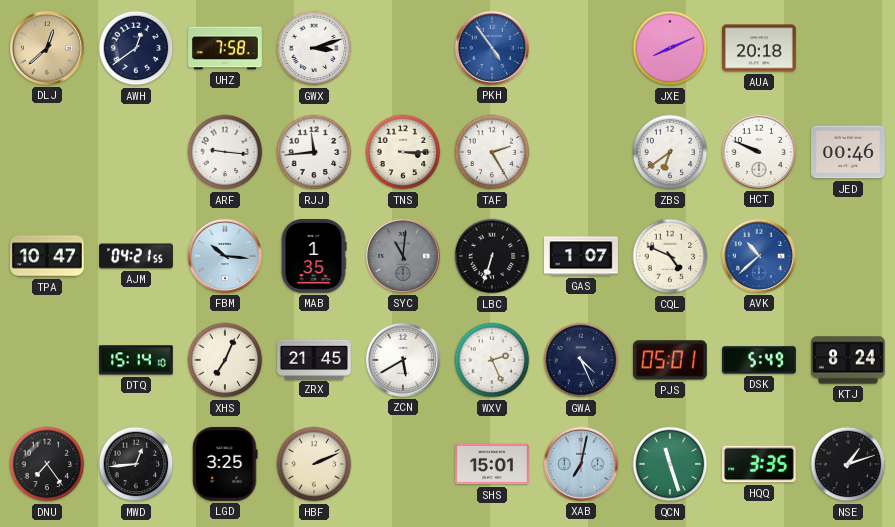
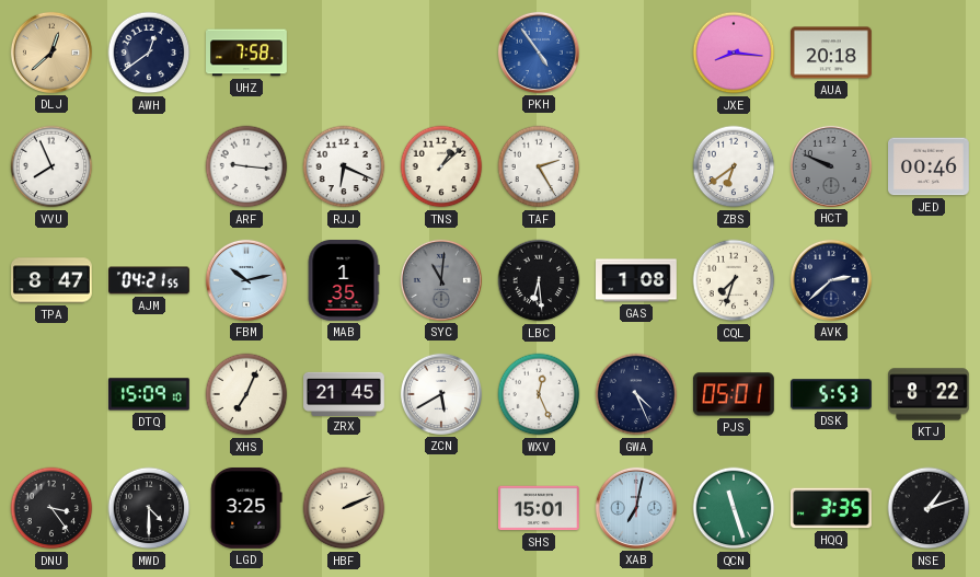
GWX: 3:12 -> none
JXE: 8:11 -> 8:16
VVU: none -> 7:56
RJJ: 11:44 -> 6:19
TNS: 3:15 -> 1:08
HCT dial: white -> grey
TPA: 10:47 -> 8:47
FBM: 10:16 -> 10:13
LBC: 6:33 -> 6:29
GAS: 1:07 -> 1:08
CQL: 4:49 -> 7:33
AVK: 10:38 -> 2:38
AVK dial: blue -> navy
DTQ: 15:14 -> 15:09
WXV: 2:26 -> 12:26
DSK: 5:49 -> 5:53
KTJ: 8:24 -> 8:22
DNU: 7:24 -> 3:24
MWD: 12:44 -> 4:30
